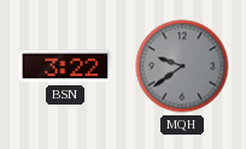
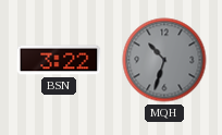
MQH: 9:39 -> 10:33
